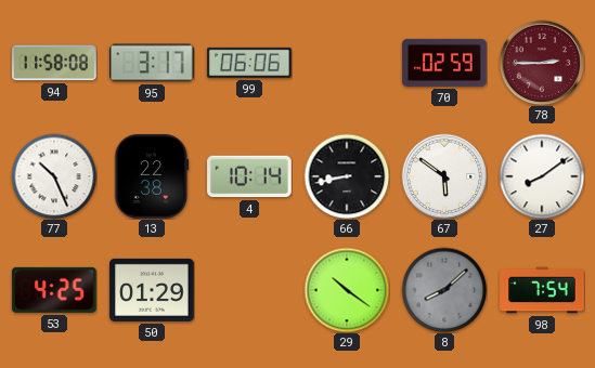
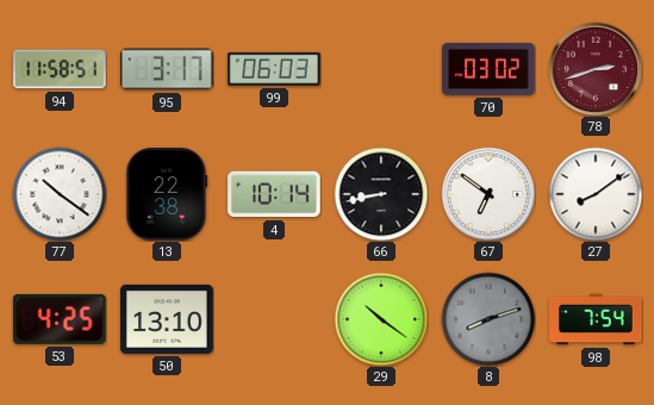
94: 11:58:08 -> 11:58:51
99: 06:06 -> 06:03
70: 02:59 -> 03:02
78: 2:45 -> 2:42
77: 10:26 -> 10:21
67: 5:51 -> 6:51
50: 01:29 -> 13:10
8: 8:08 -> 8:12
